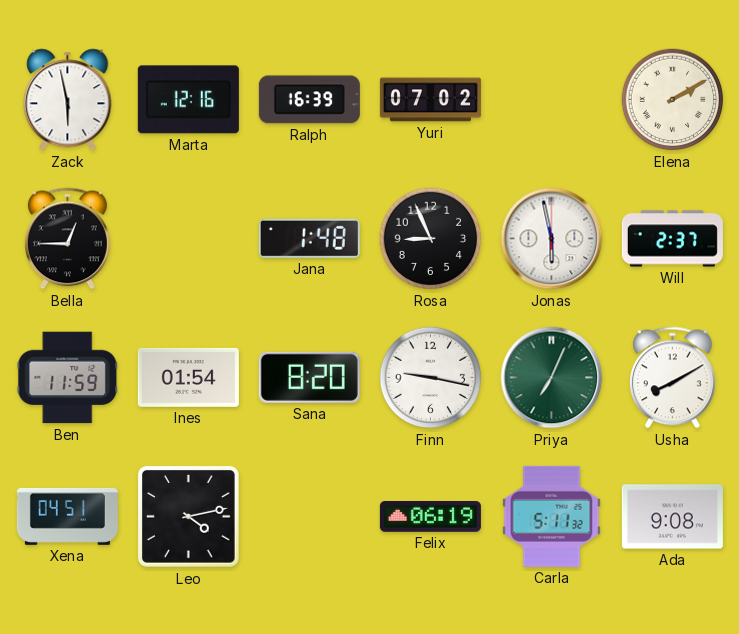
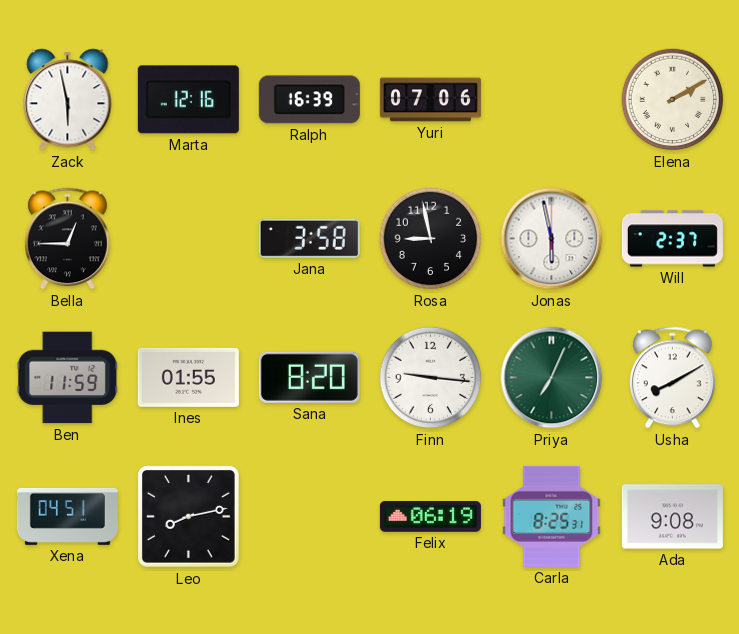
Yuri: 07:02 -> 07:06
Jana: 1:48 -> 3:58
Rosa: 8:56 -> 8:58
Ines: 01:54 -> 01:55
Finn: 9:17 -> 9:16
Leo: 4:13 -> 8:13
Carla: 5:11 -> 8:25
